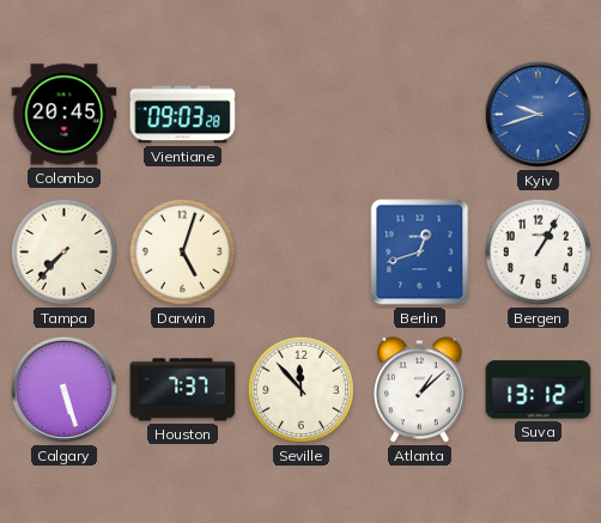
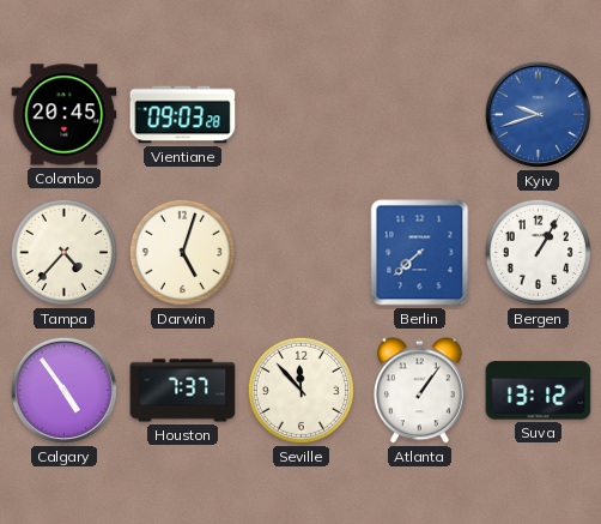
Tampa: 7:37 -> 4:37
Berlin: 12:42 -> 7:38
Calgary: 5:27 -> 4:54
Atlanta: 1:08 -> 1:06
